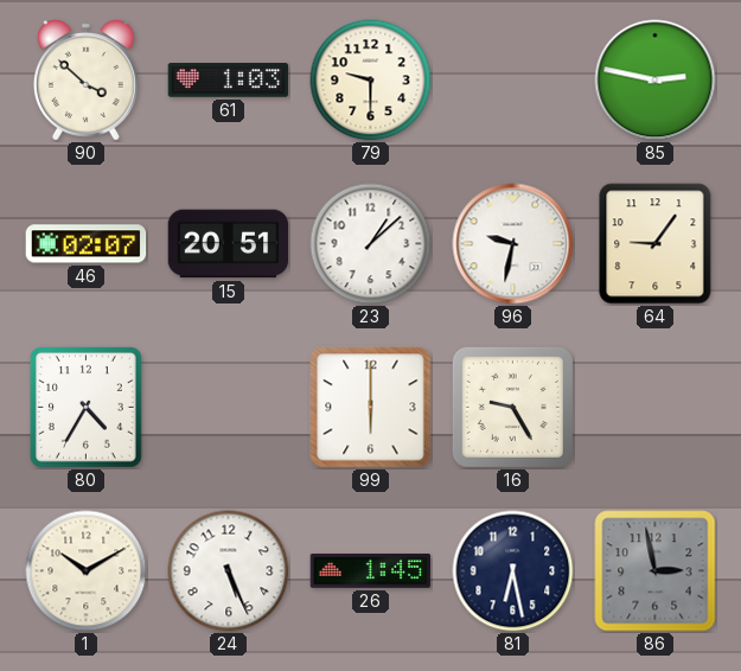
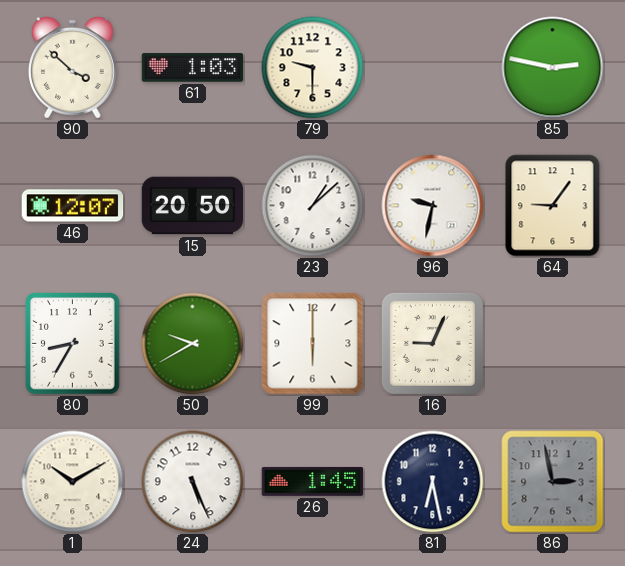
46: 02:07 -> 12:07
15: 20:51 -> 20:50
80: 4:35 -> 8:35
50: none -> 9:40
16: 9:25 -> 9:04
